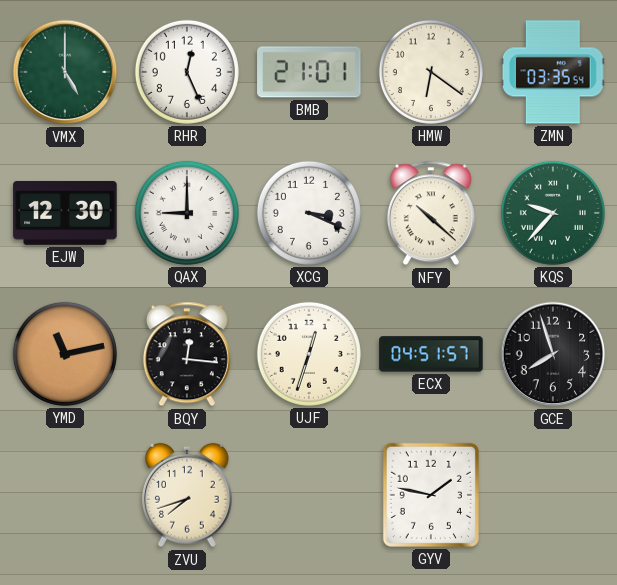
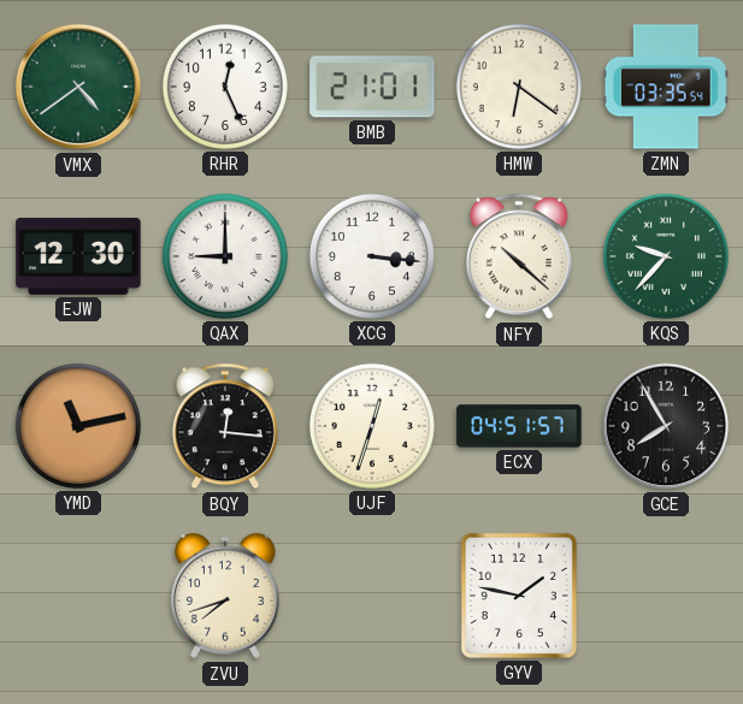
VMX: 5:00 -> 4:39
XCG: 3:19 -> 3:16
GCE: 7:57 -> 7:55
